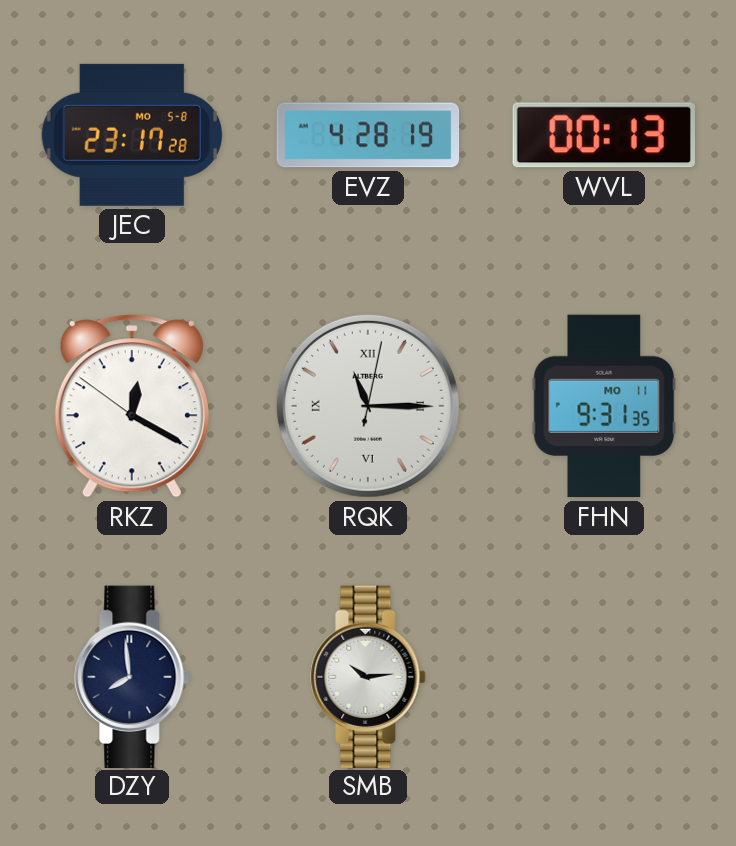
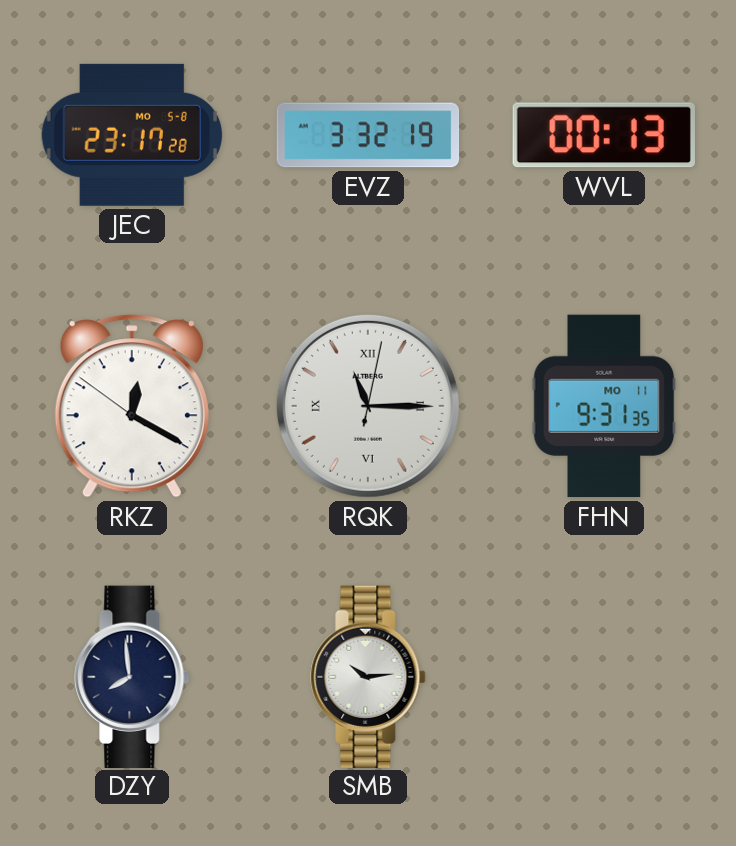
EVZ: 4:28 -> 3:32
